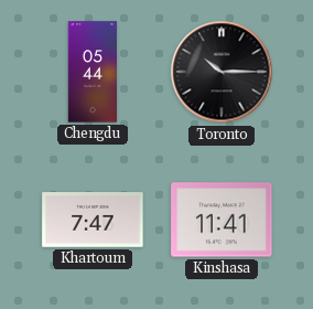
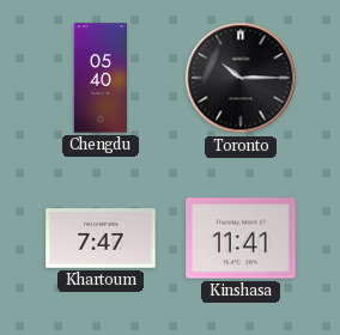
Chengdu: 05:44 -> 05:40
